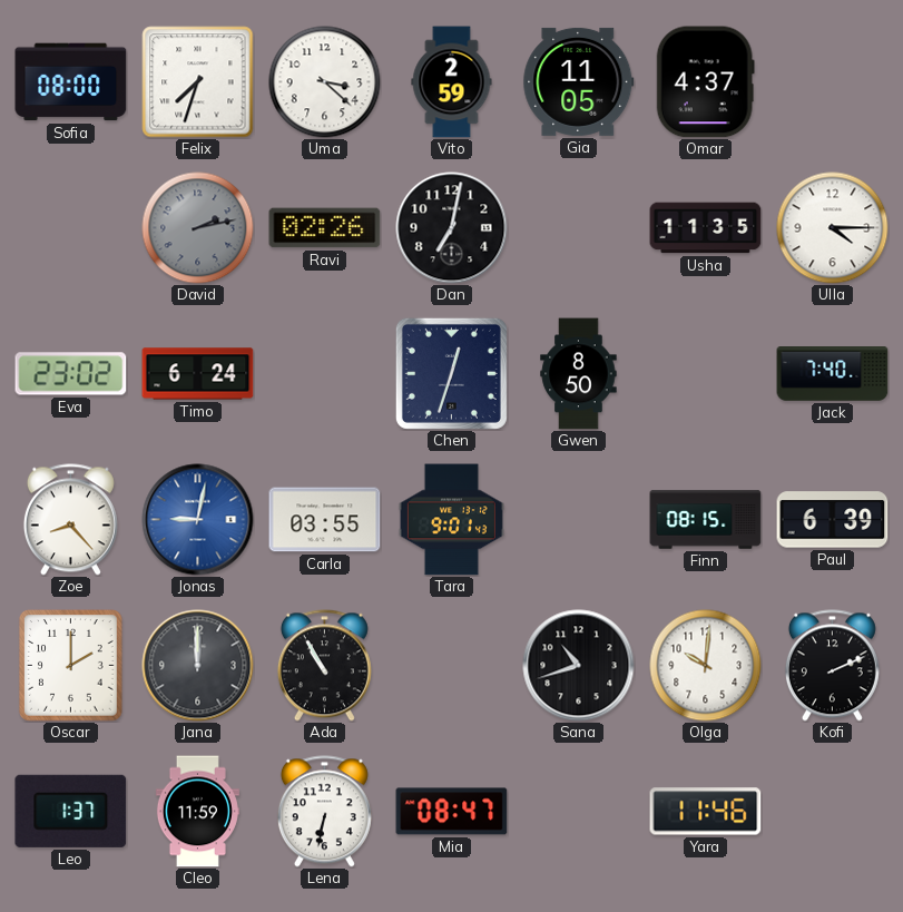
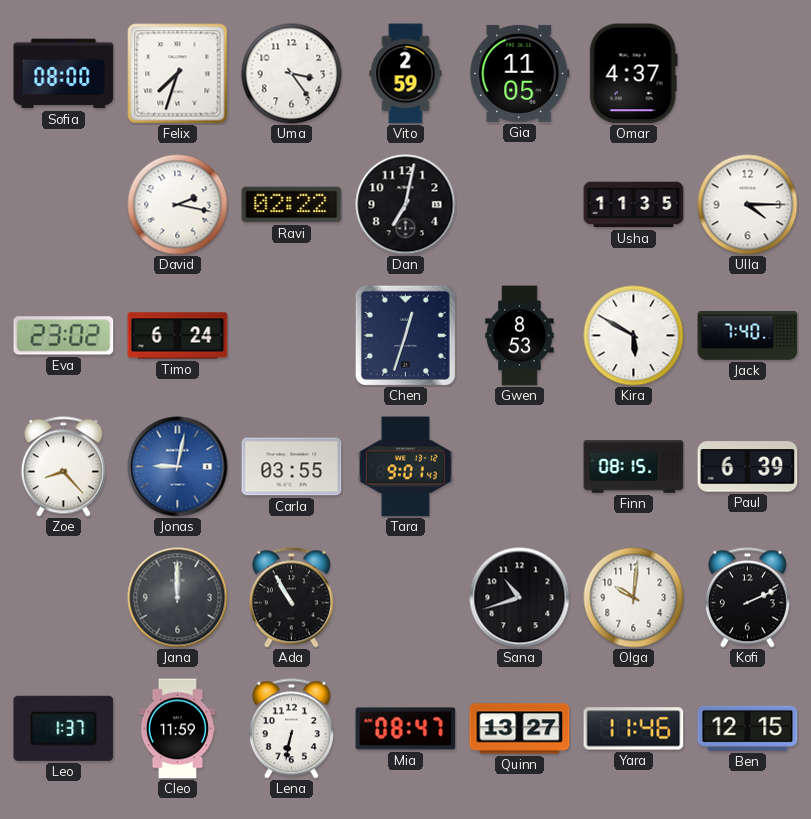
Uma: 3:22 -> 3:24
David: 2:13 -> 2:17
David dial: grey -> white
Ravi: 02:26 -> 02:22
Gwen: 8:50 -> 8:53
Kira: none -> 5:50
Oscar: 2:00 -> none
Quinn: none -> 13:27
Ben: none -> 12:15
